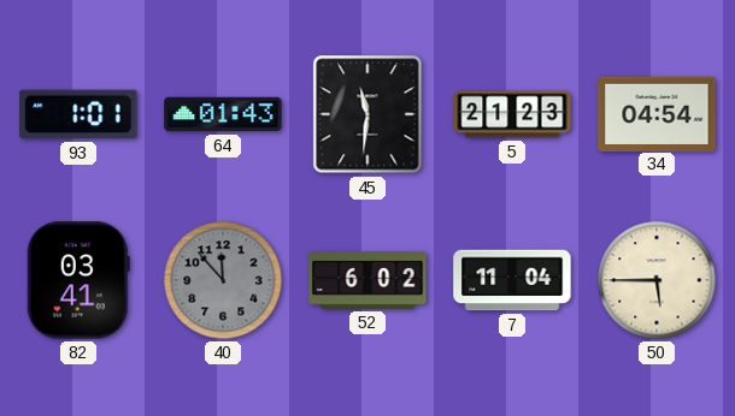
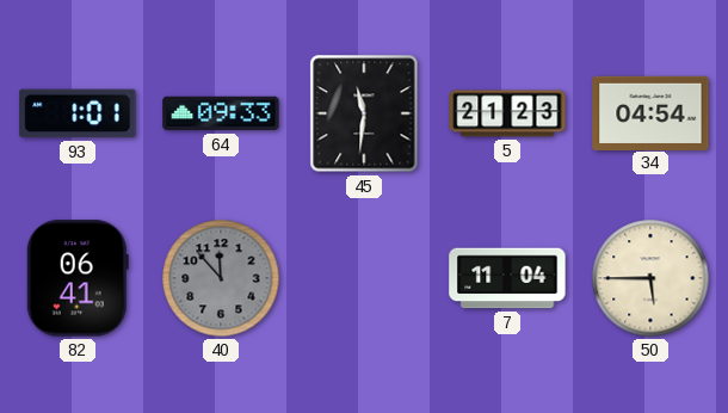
64: 01:43 -> 09:33
82: 03:41 -> 06:41
52: 6:02 -> none
